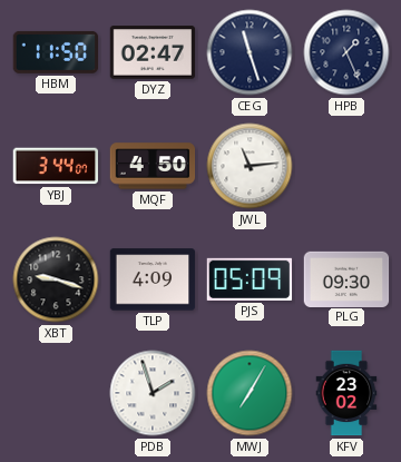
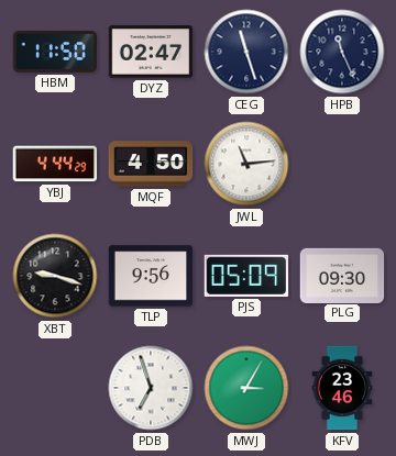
HPB: 1:26 -> 11:26
YBJ: 3:44 -> 4:44
TLP: 4:09 -> 9:56
PDB: 1:57 -> 6:57
MWJ: 7:05 -> 3:05
KFV: 23:02 -> 23:46
